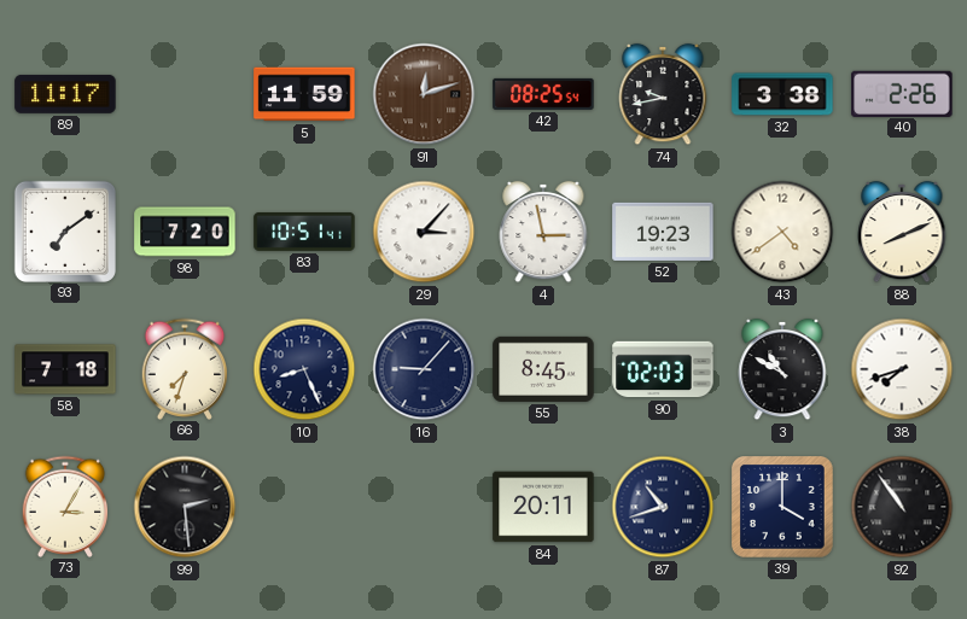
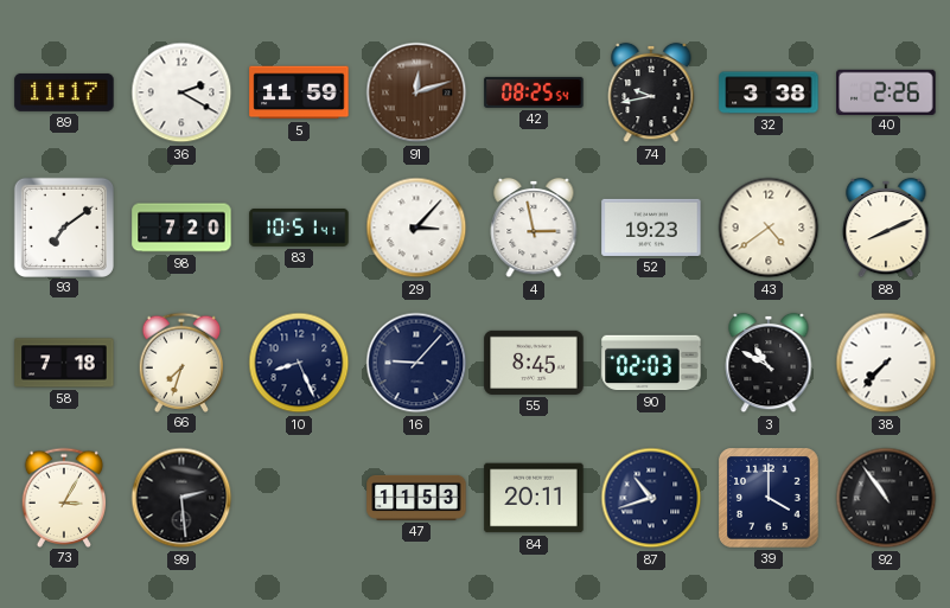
36: none -> 2:20
38: 7:42 -> 7:37
47: none -> 11:53
